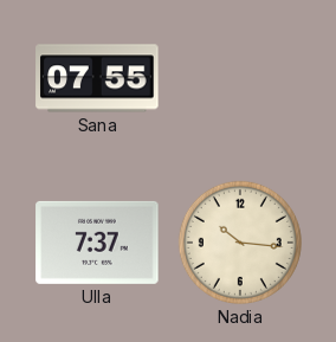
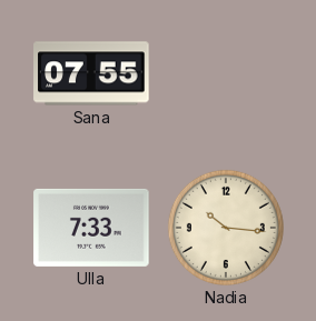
Ulla: 7:37 -> 7:33
